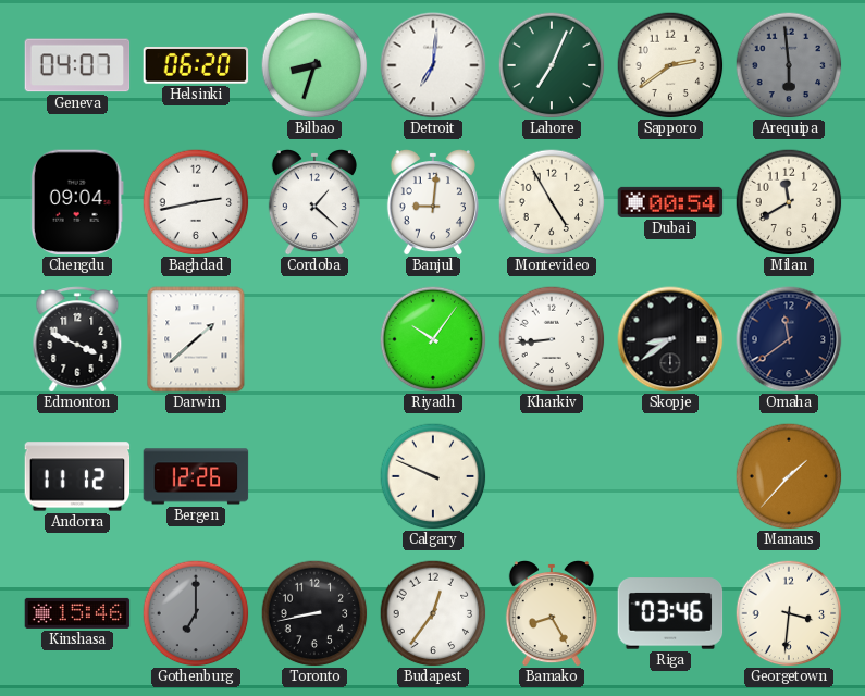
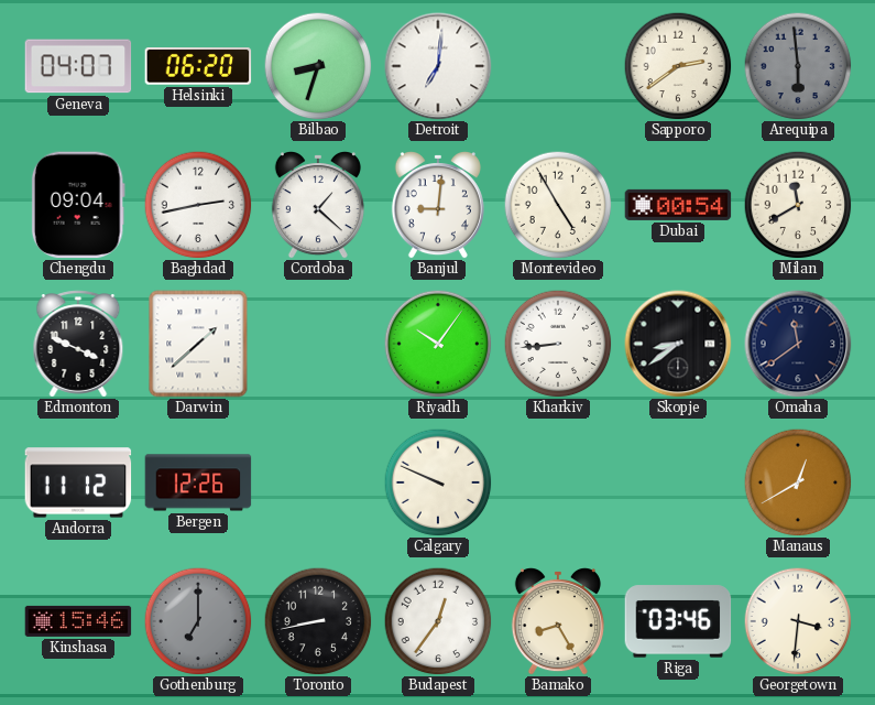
Lahore: 7:04 -> none
Manaus: 1:37 -> 12:40
